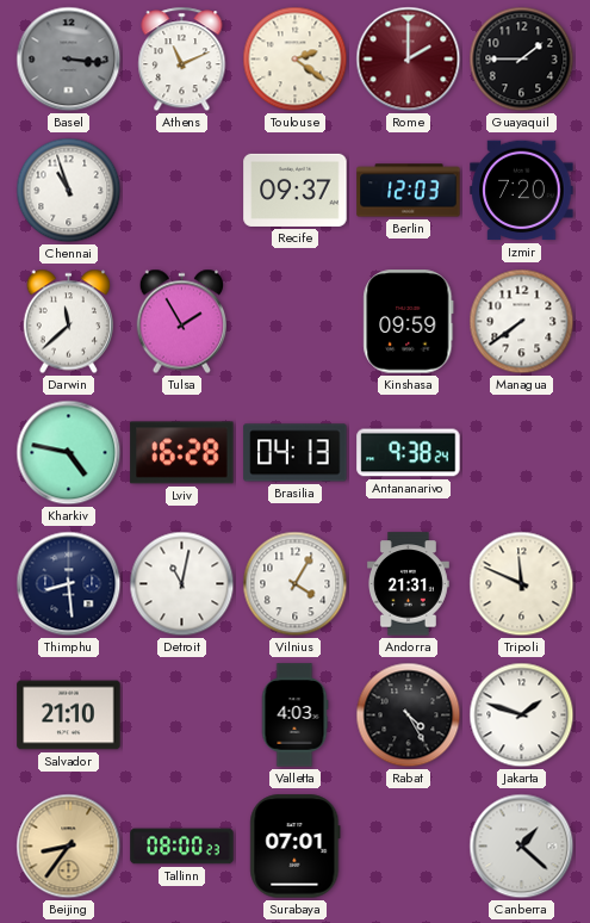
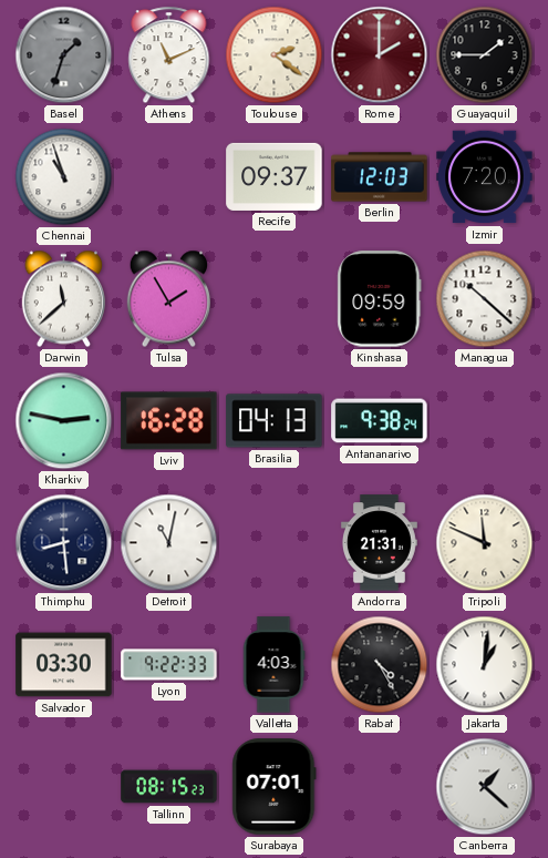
Basel: 3:16 -> 1:33
Managua: 7:39 -> 10:22
Kharkiv: 4:47 -> 2:47
Vilnius: 4:05 -> none
Salvador: 21:10 -> 03:30
Lyon: none -> 9:22
Jakarta: 1:48 -> 1:01
Beijing: 8:36 -> none
Tallinn: 08:00 -> 08:15
